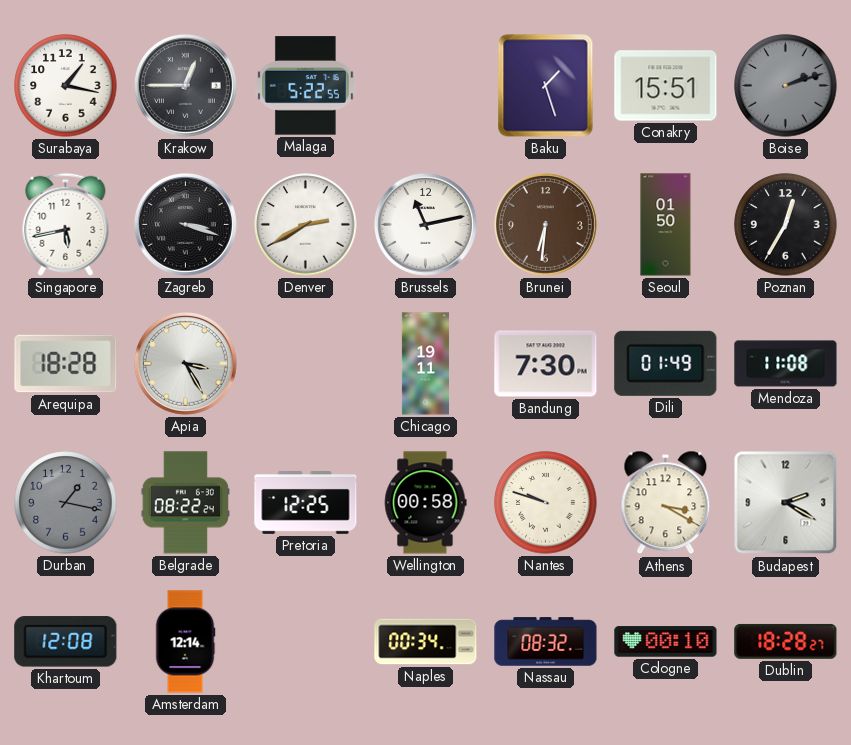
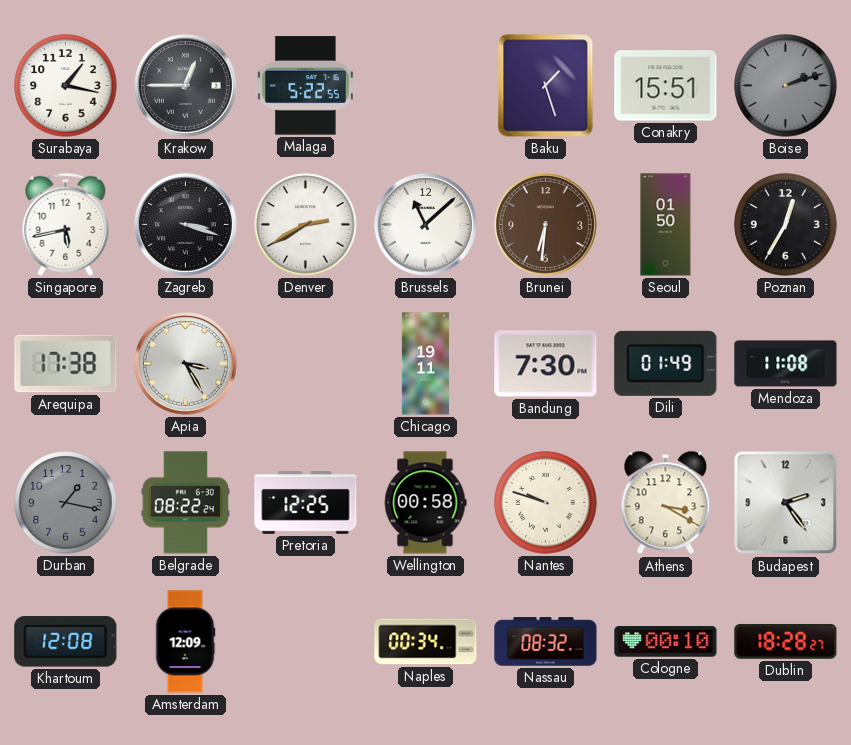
Brussels: 11:13 -> 11:08
Arequipa: 18:28 -> 17:38
Budapest: 2:20 -> 2:24
Amsterdam: 12:14 -> 12:09
